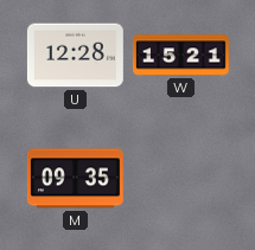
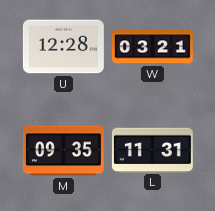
W: 15:21 -> 03:21
L: none -> 11:31
